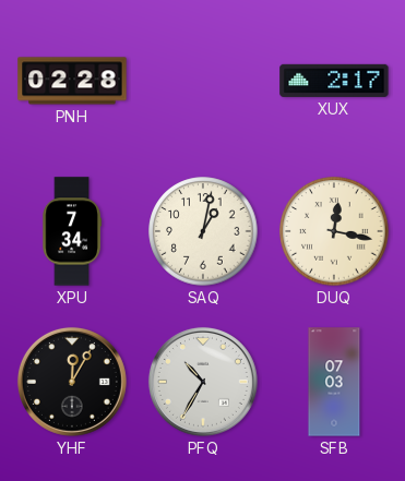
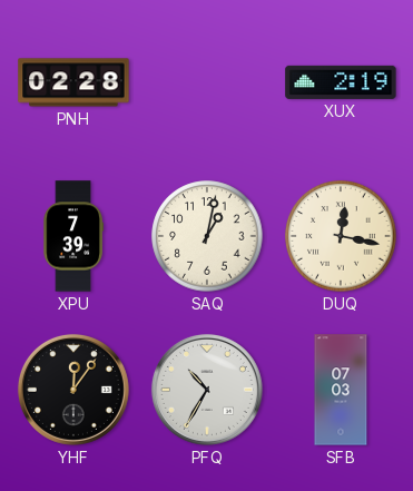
XUX: 2:17 -> 2:19
XPU: 7:34 -> 7:39
YHF: 12:05 -> 12:06
